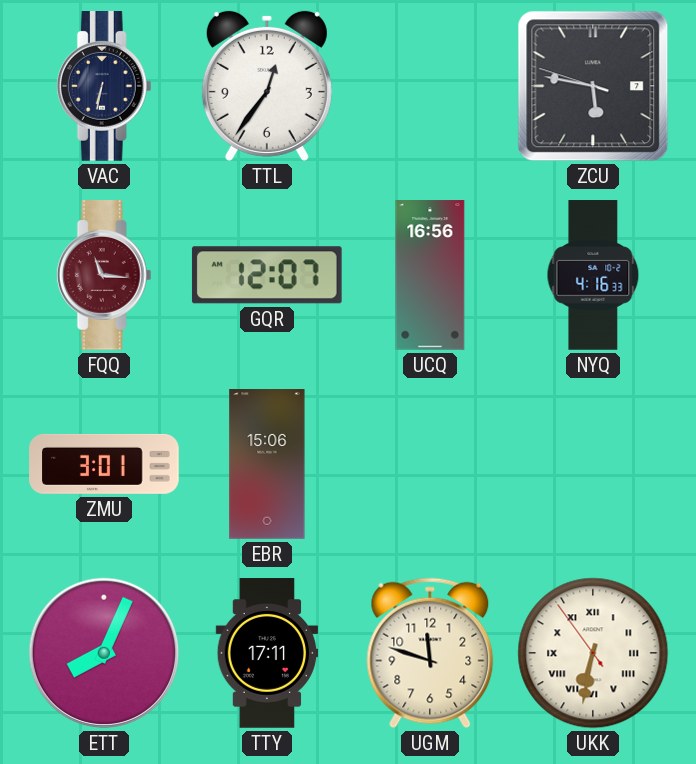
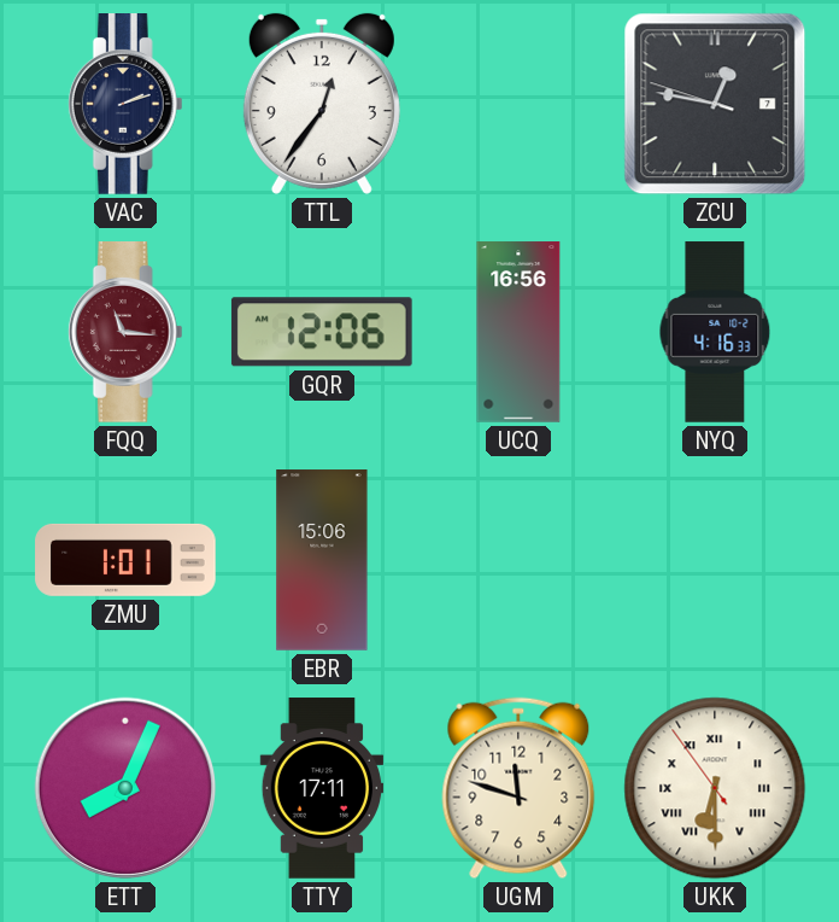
VAC: 6:32 -> 2:12
ZCU: 5:46 -> 12:46
GQR: 12:07 -> 12:06
ZMU: 3:01 -> 1:01
UKK: 6:31 -> 6:29
